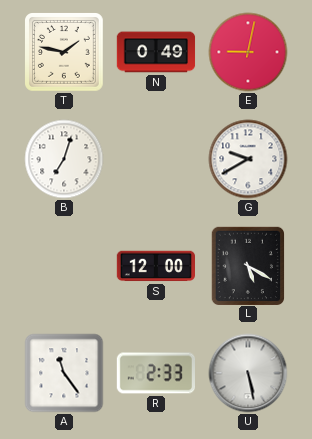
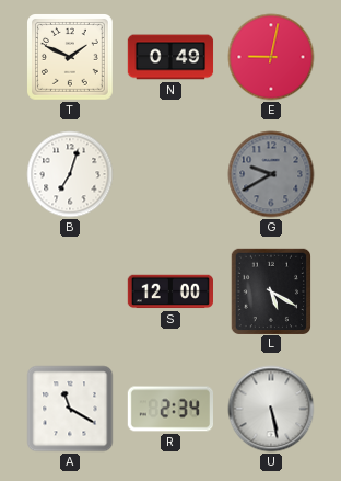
T: 1:47 -> 1:49
G dial: white -> grey
A: 11:24 -> 11:20
R: 2:33 -> 2:34
